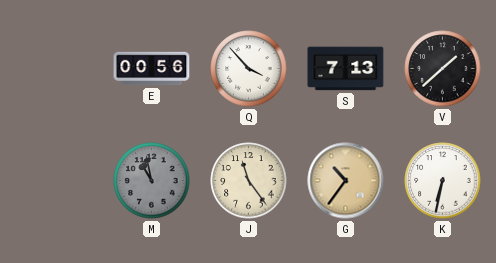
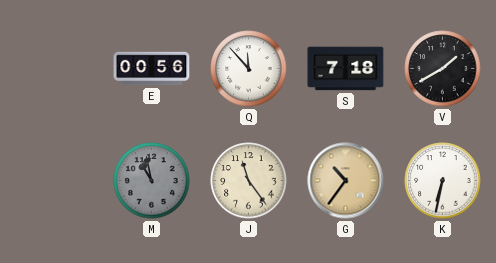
Q: 3:53 -> 11:53
S: 7:13 -> 7:18
V: 1:38 -> 1:40
